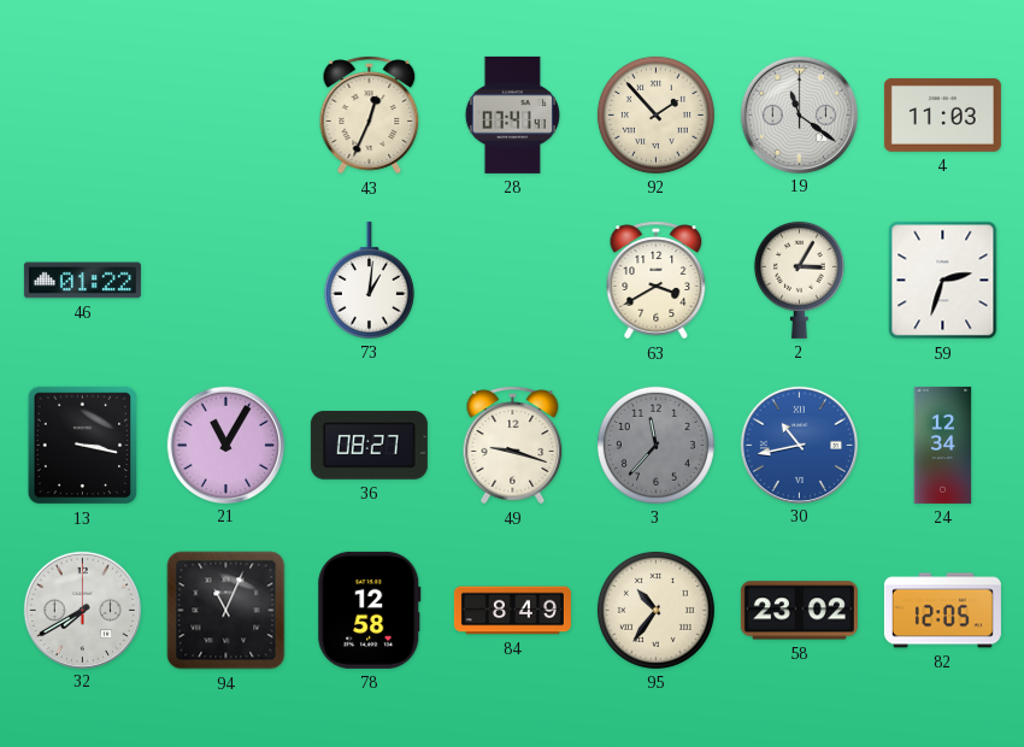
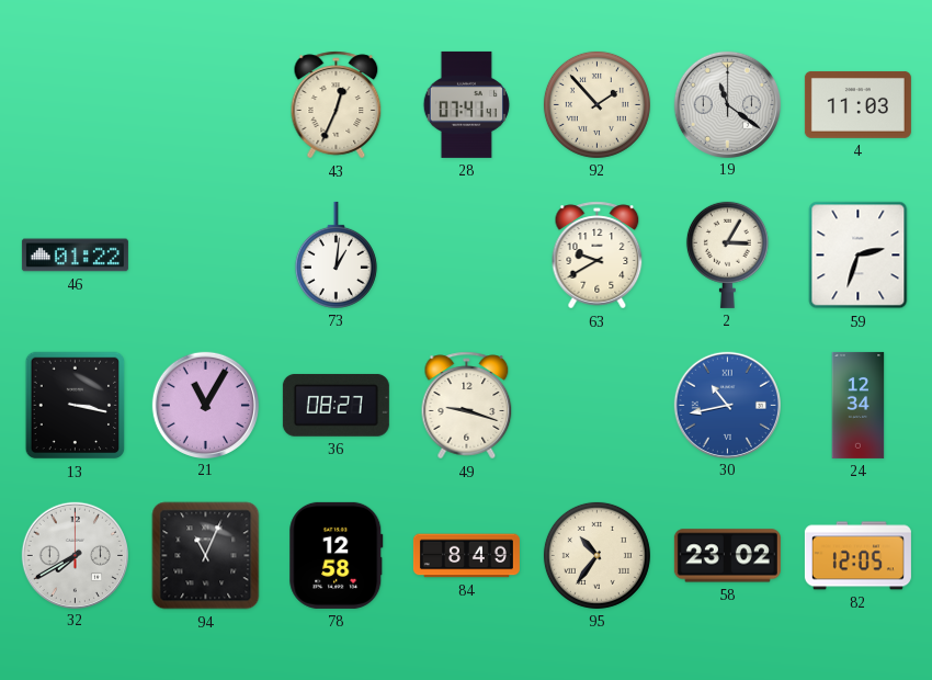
63: 3:40 -> 9:40
3: 11:37 -> none
